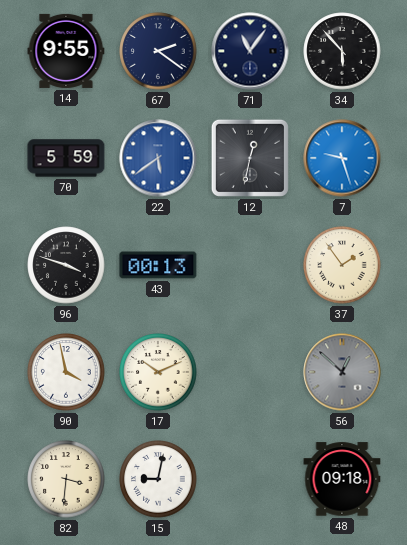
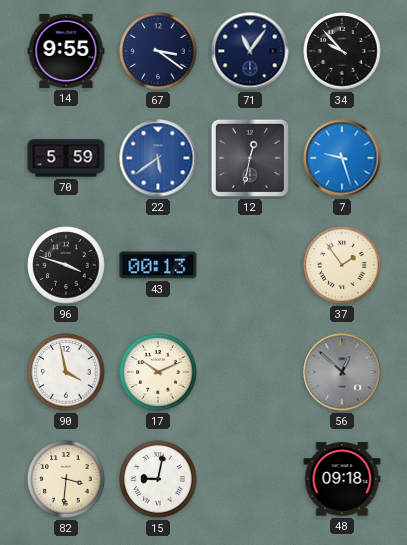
67: 2:21 -> 3:21
34: 5:53 -> 9:53
